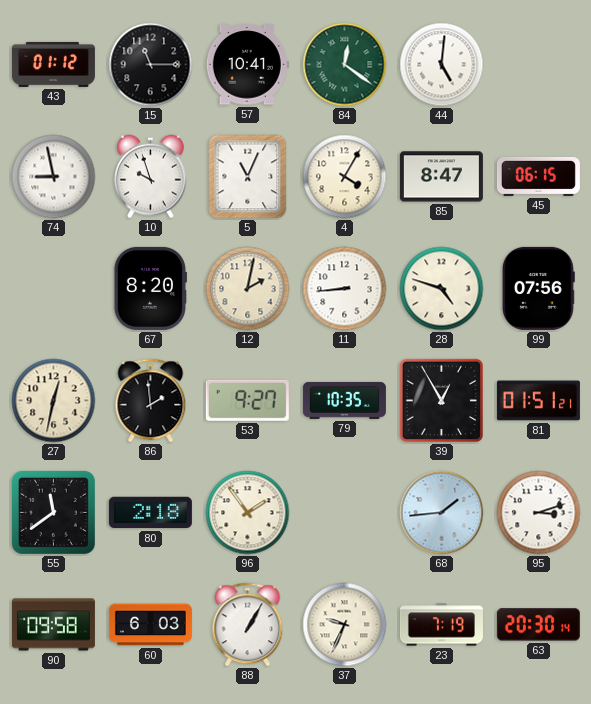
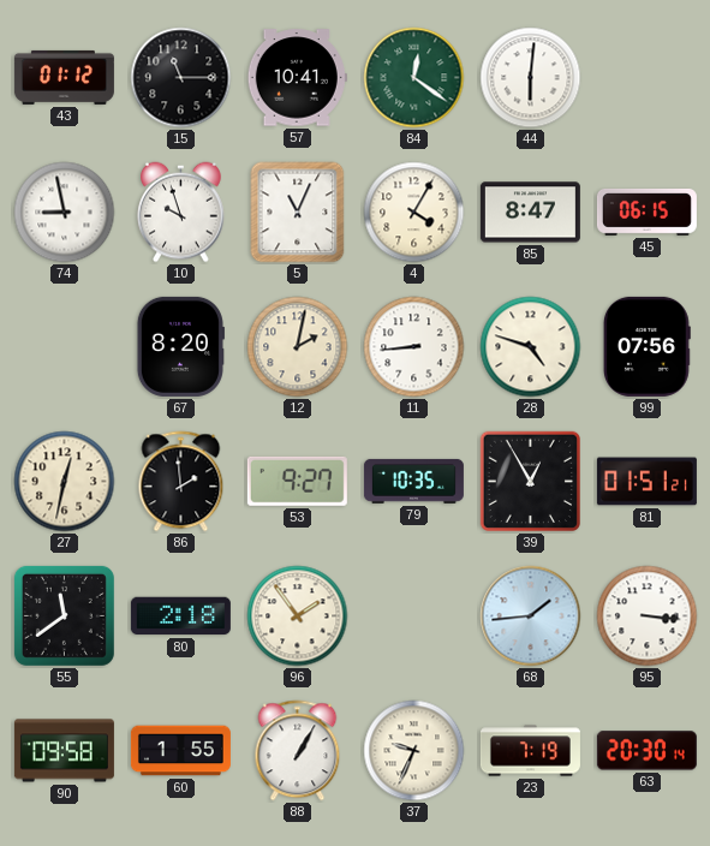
44: 5:01 -> 6:01
95: 3:12 -> 3:16
60: 6:03 -> 1:55
